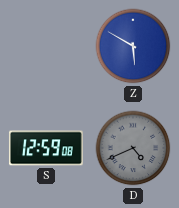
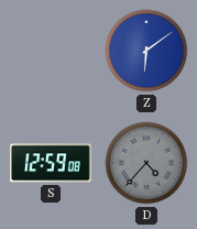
Z: 5:50 -> 6:09
D: 4:41 -> 4:37
